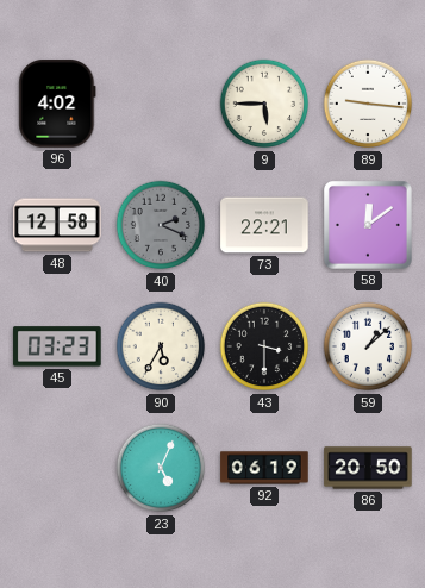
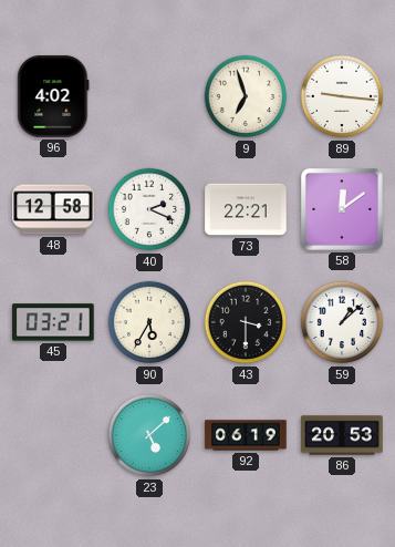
9: 5:45 -> 6:57
40 dial: grey -> white
45: 03:23 -> 03:21
23: 5:04 -> 5:08
86: 20:50 -> 20:53
